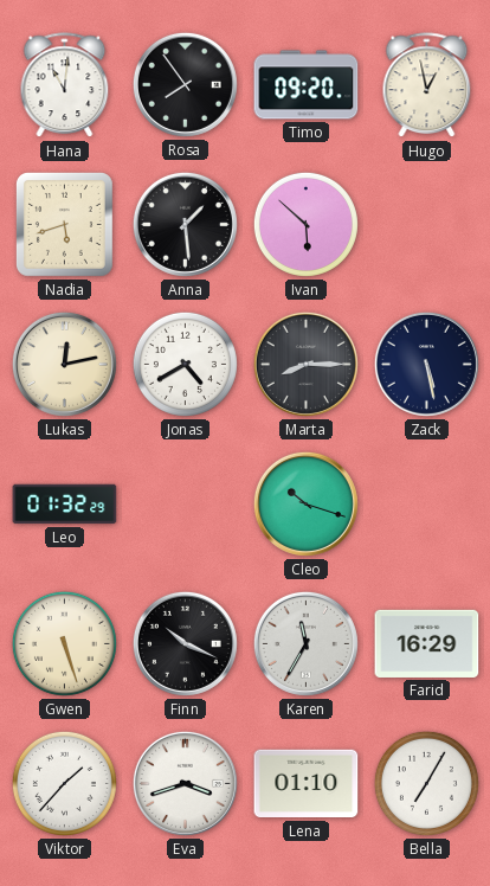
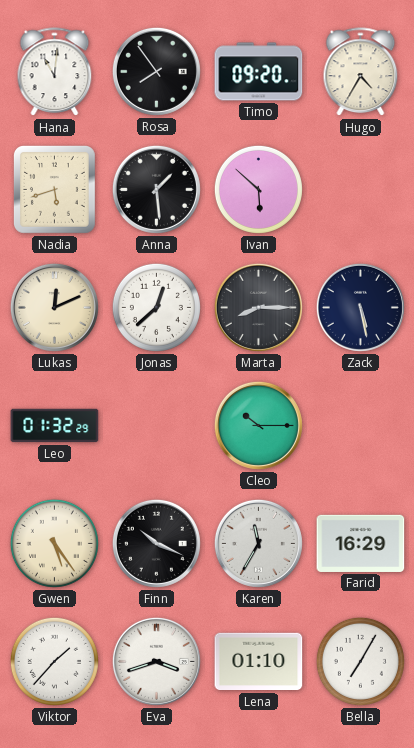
Hugo: 12:58 -> 4:35
Lukas: 12:13 -> 12:11
Jonas: 4:40 -> 12:38
Cleo: 10:18 -> 10:15
Gwen: 5:27 -> 5:24
